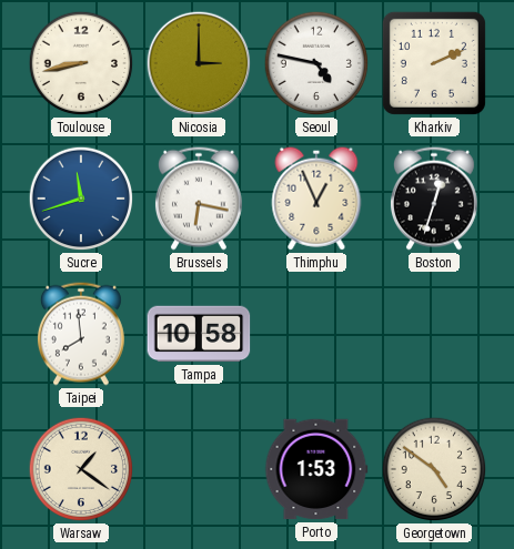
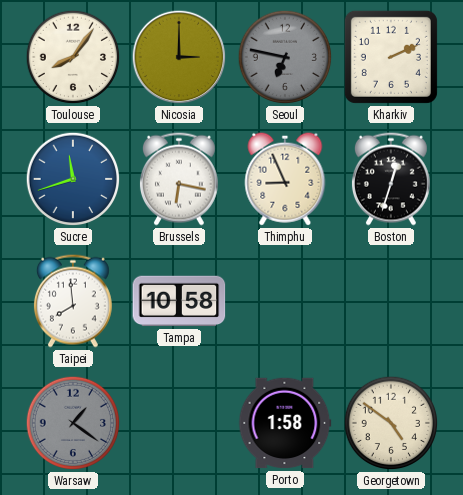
Toulouse: 8:43 -> 8:06
Seoul: 4:47 -> 6:47
Seoul dial: white -> grey
Thimphu: 12:56 -> 8:56
Warsaw dial: cream -> grey
Porto: 1:53 -> 1:58
